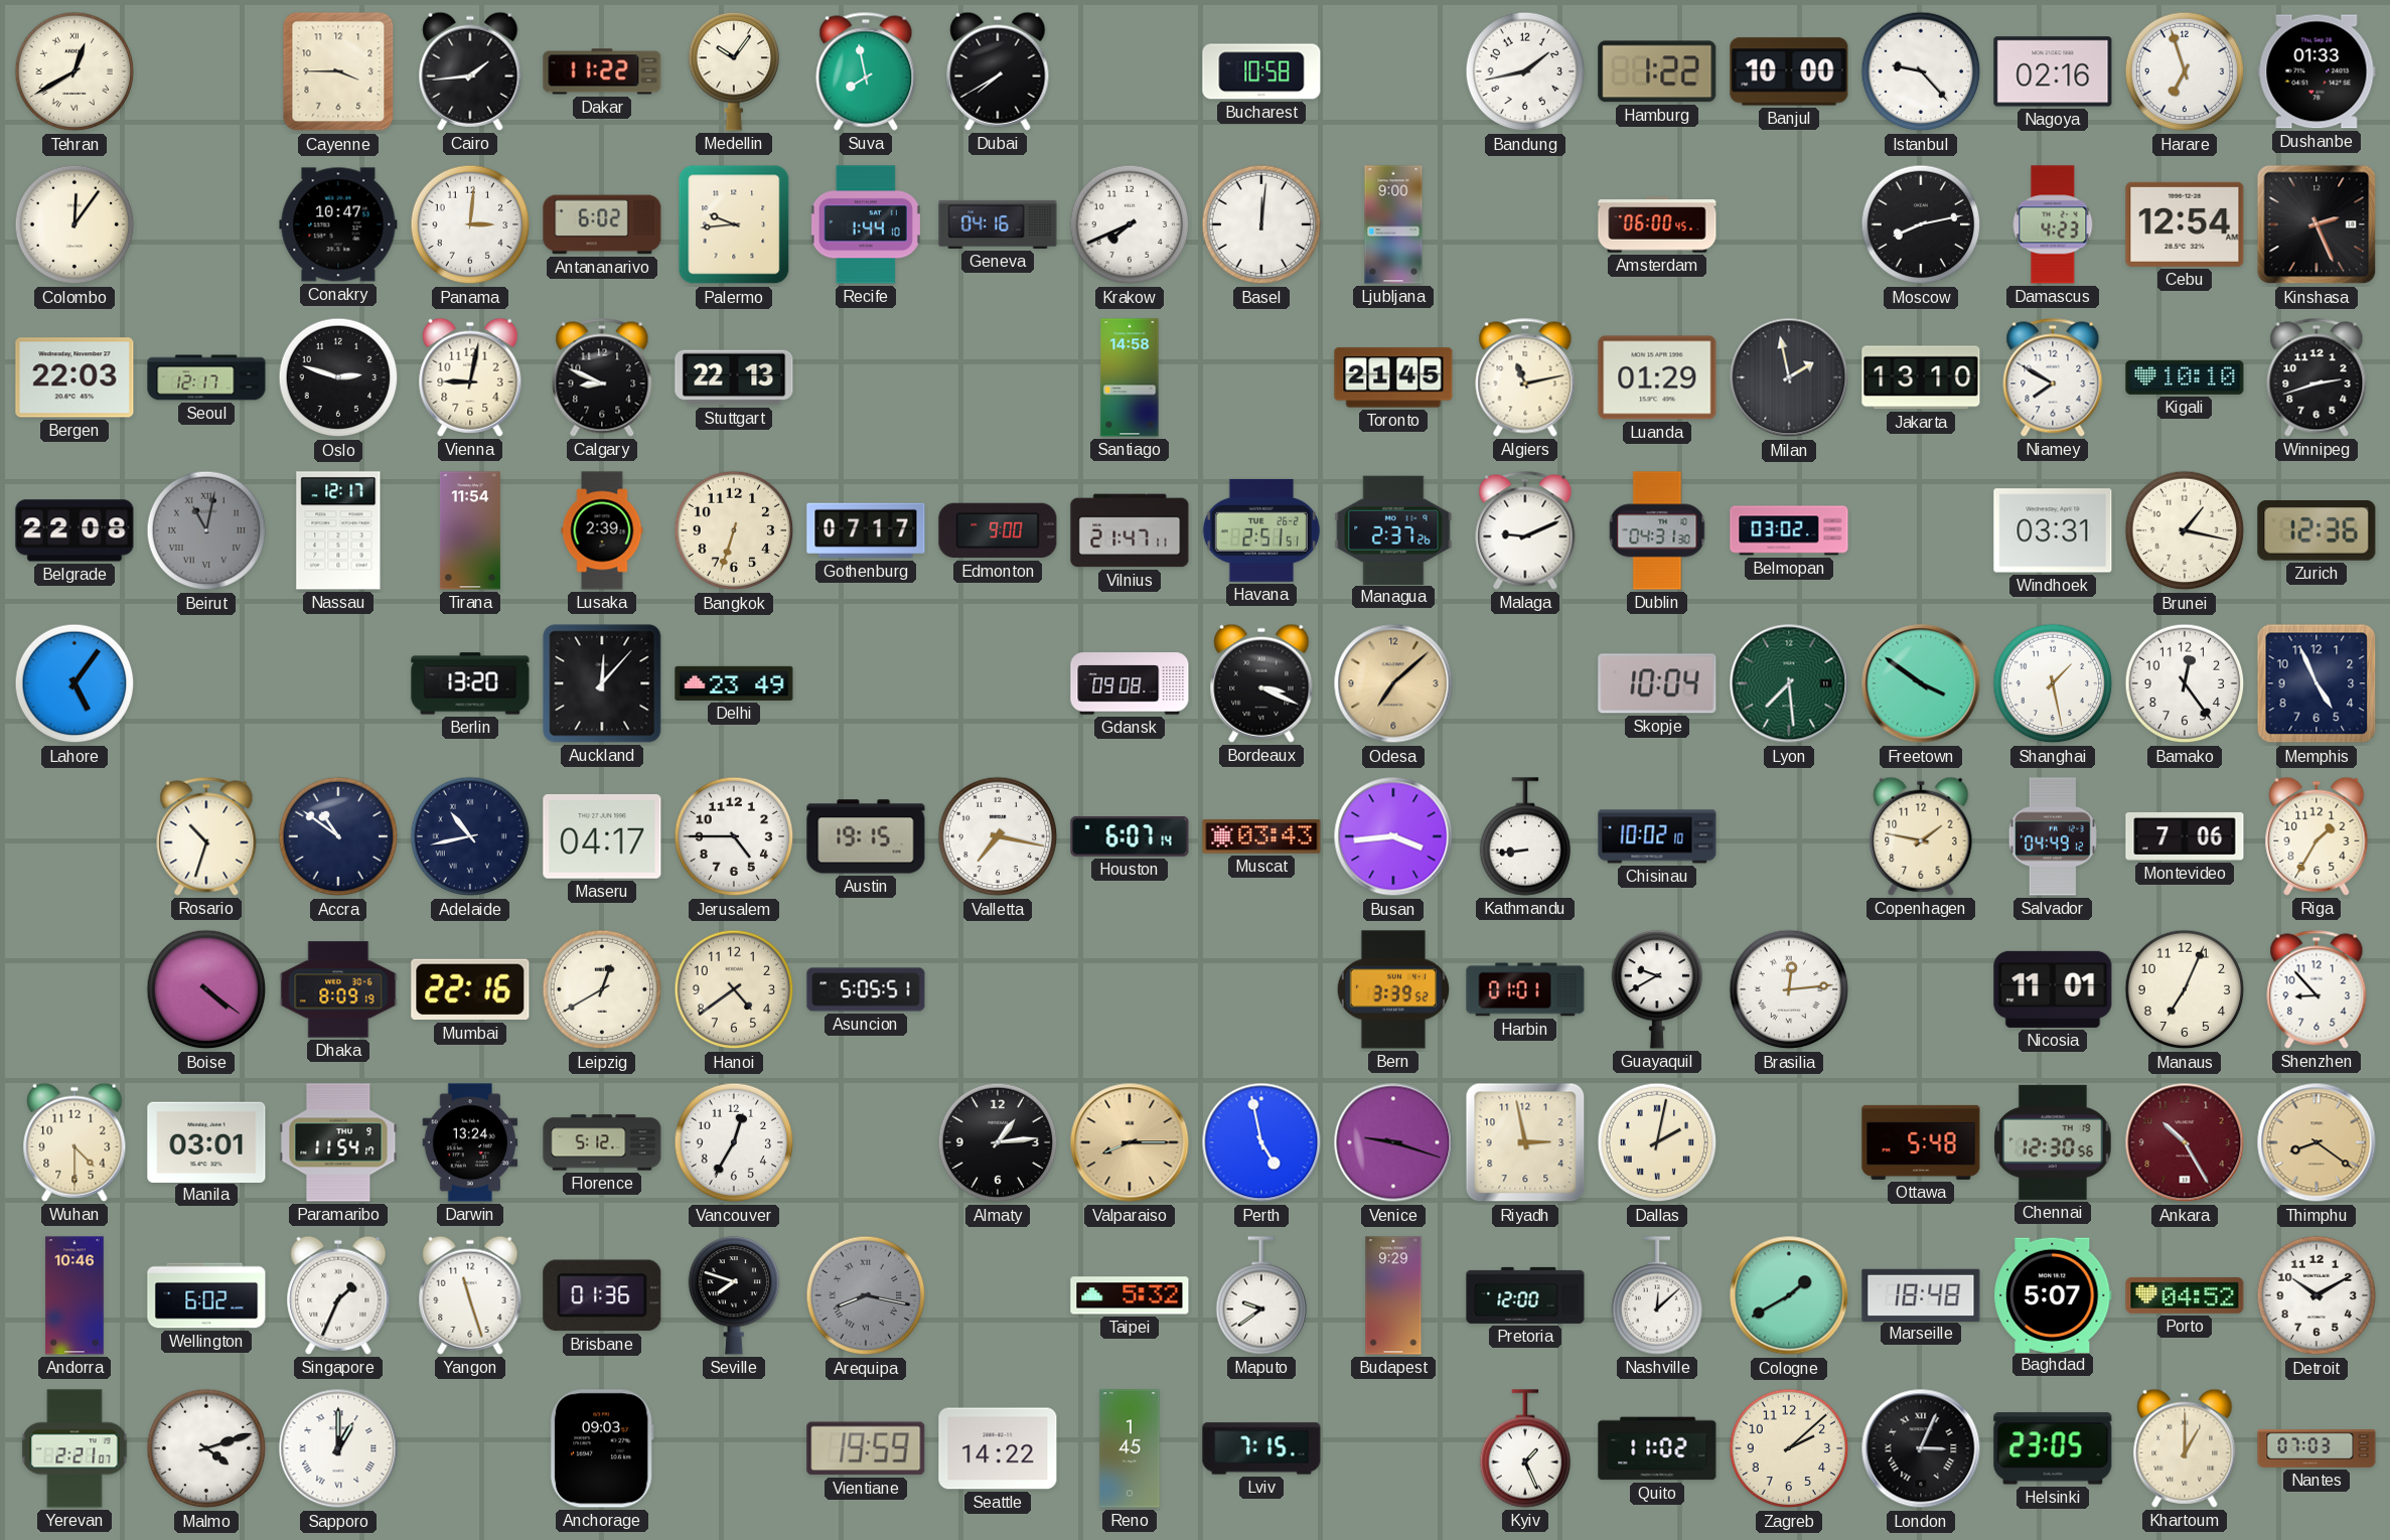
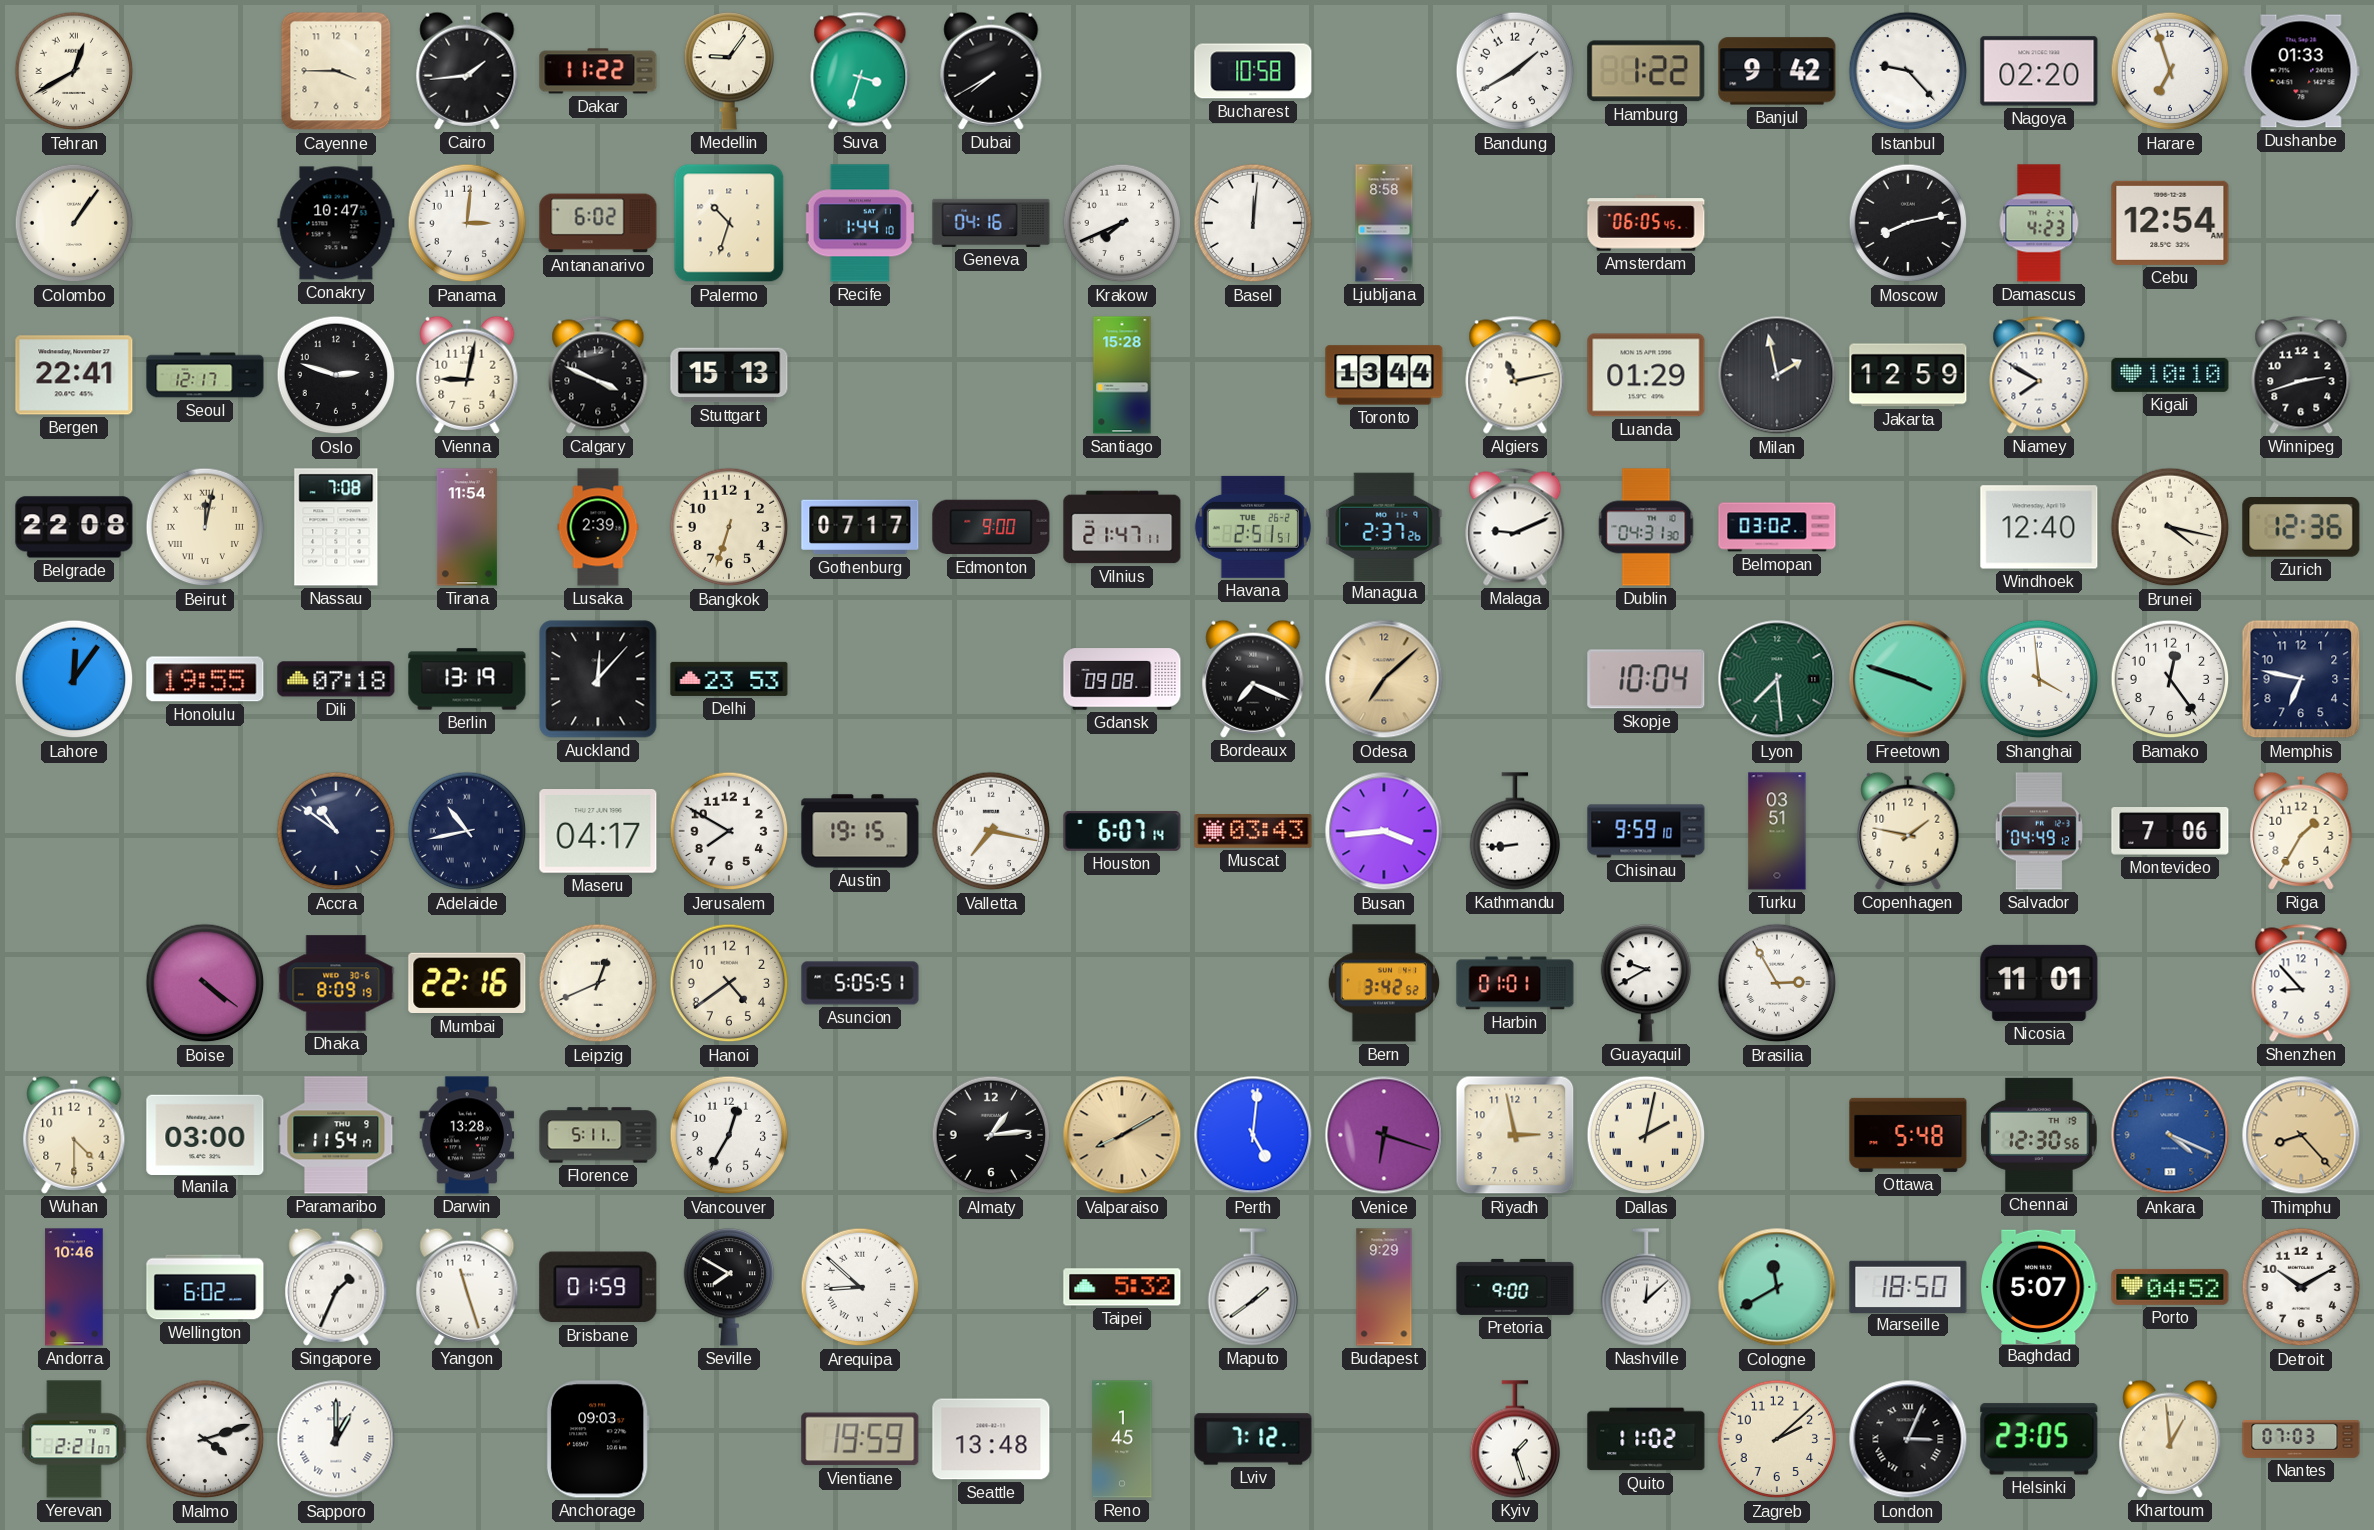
Medellin: 10:06 -> 9:06
Suva: 7:58 -> 3:33
Bandung: 1:43 -> 1:40
Banjul: 10:00 -> 9:42
Nagoya: 02:16 -> 02:20
Colombo: 12:06 -> 1:06
Palermo: 9:44 -> 10:33
Ljubljana: 9:00 -> 8:58
Amsterdam: 06:00 -> 06:05
Kinshasa: 2:26 -> none
Bergen: 22:03 -> 22:41
Calgary: 8:49 -> 3:49
Stuttgart: 22:13 -> 15:13
Santiago: 14:58 -> 15:28
Toronto: 21:45 -> 13:44
Jakarta: 13:10 -> 12:59
Beirut: 11:02 -> 12:02
Beirut dial: grey -> cream
Nassau: 12:17 -> 7:08
Windhoek: 03:31 -> 12:40
Brunei: 1:17 -> 4:17
Lahore: 5:06 -> 12:06
Honolulu: none -> 19:55
Dili: none -> 07:18
Berlin: 13:20 -> 13:19
Delhi: 23:49 -> 23:53
Bordeaux: 3:19 -> 7:19
Freetown: 3:51 -> 3:48
Shanghai: 1:28 -> 3:59
Memphis: 4:56 -> 6:47
Rosario: 10:33 -> none
Jerusalem: 4:45 -> 7:50
Chisinau: 10:02 -> 9:59
Turku: none -> 03:51
Leipzig: 12:40 -> 12:41
Bern: 3:39 -> 3:42
Brasilia: 12:14 -> 2:55
Manaus: 7:04 -> none
Manila: 03:01 -> 03:00
Darwin: 13:24 -> 13:28
Florence: 5:12 -> 5:11
Valparaiso: 8:15 -> 8:10
Perth: 4:58 -> 5:01
Venice: 9:18 -> 6:18
Ankara: 10:25 -> 4:19
Ankara dial: burgundy -> blue
Thimphu: 8:21 -> 8:23
Brisbane: 01:36 -> 01:59
Seville: 7:48 -> 7:50
Arequipa: 8:17 -> 8:52
Arequipa dial: grey -> white
Maputo: 9:39 -> 1:39
Pretoria: 12:00 -> 9:00
Cologne: 1:40 -> 11:40
Marseille: 18:48 -> 18:50
Seattle: 14:22 -> 13:48
Lviv: 7:15 -> 7:12
Kyiv: 1:26 -> 1:27
Khartoum: 1:00 -> 12:59
